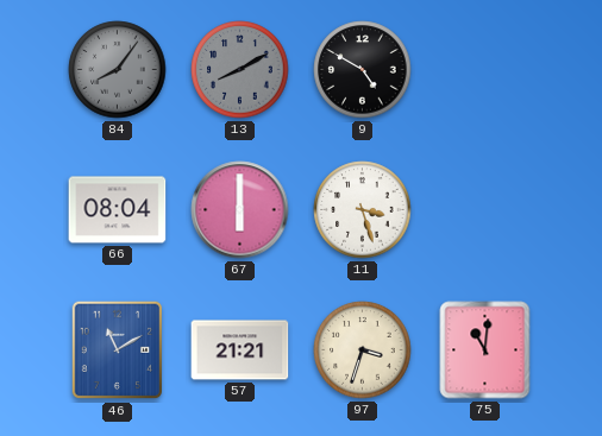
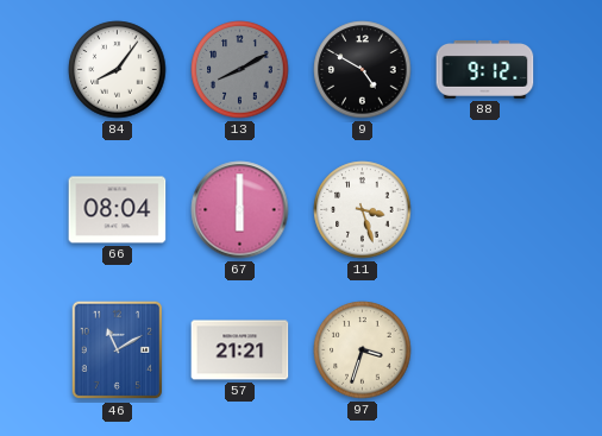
84 dial: grey -> white
88: none -> 9:12
75: 11:01 -> none
